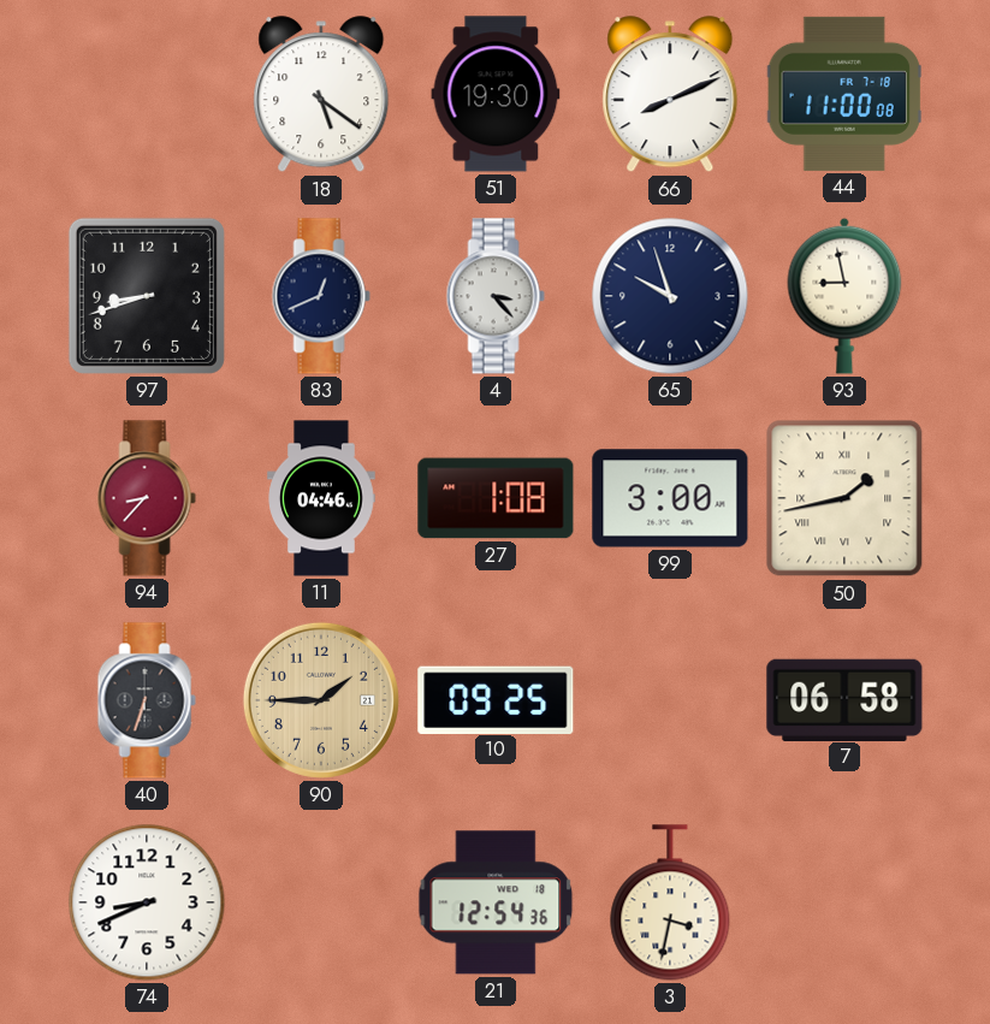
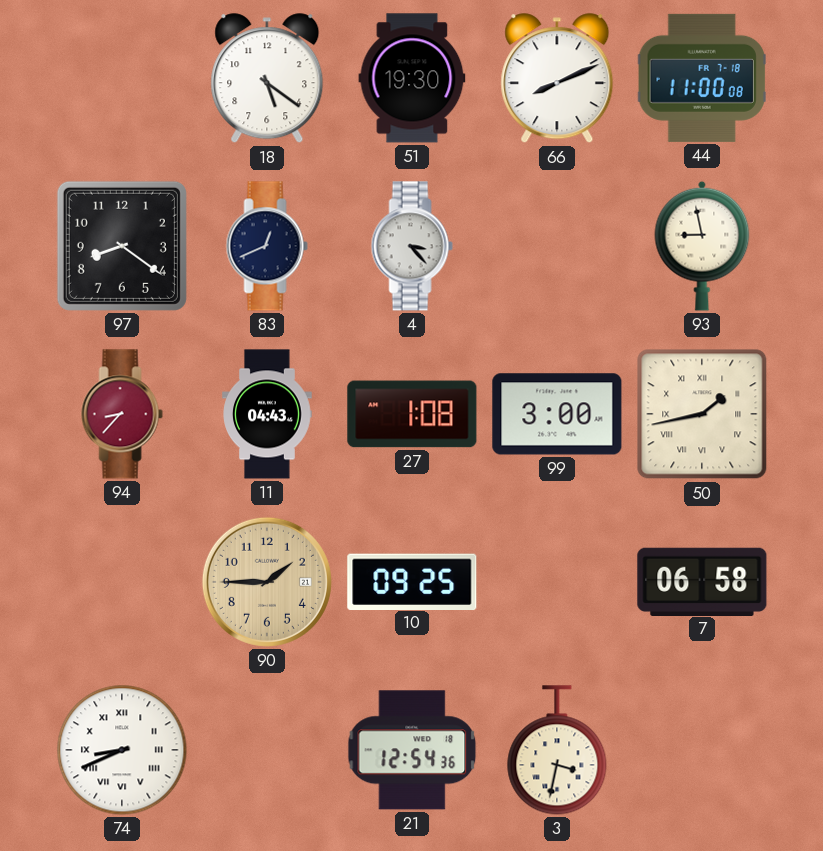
97: 8:42 -> 8:21
65: 9:57 -> none
11: 04:46 -> 04:43
40: 6:33 -> none
74 numerals: Arabic -> Roman
